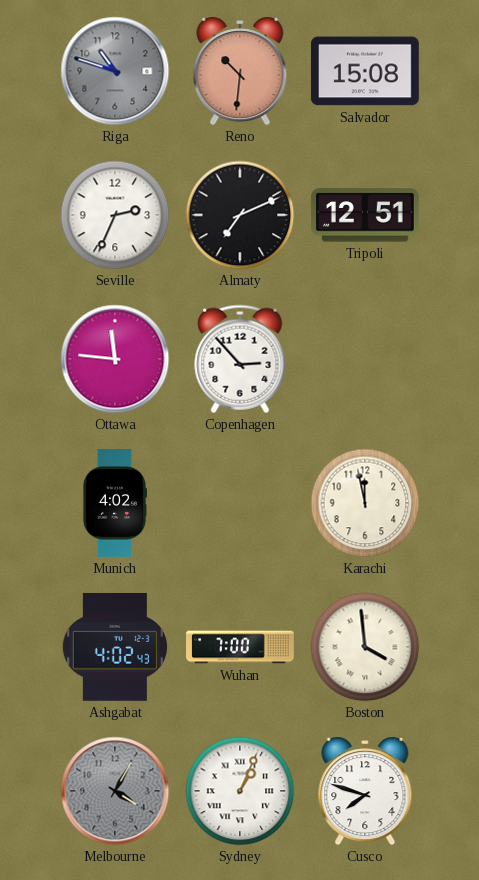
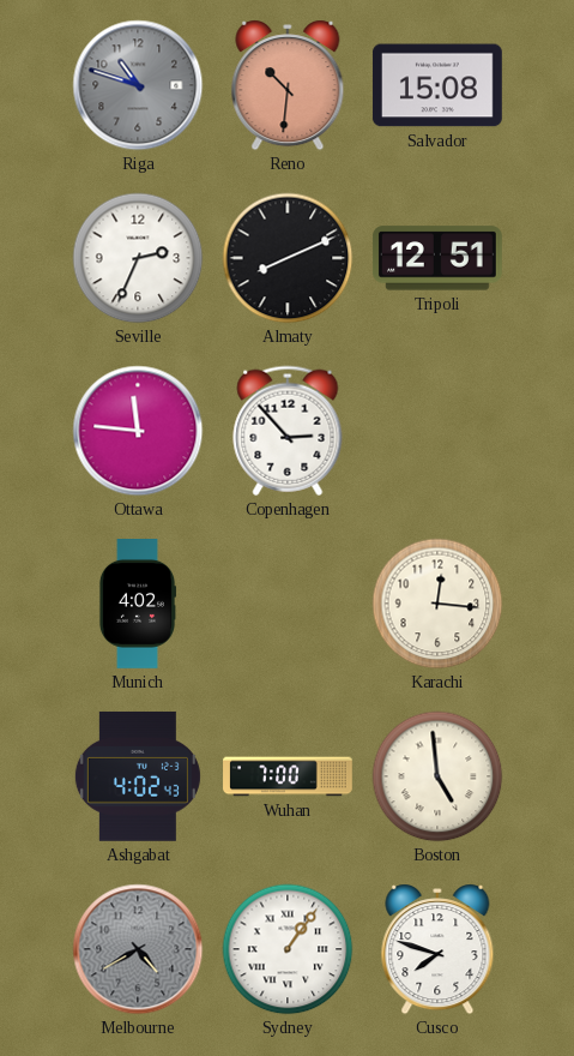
Almaty: 7:11 -> 8:11
Karachi: 11:58 -> 12:16
Boston: 3:59 -> 4:59
Melbourne: 4:05 -> 4:40
Sydney: 1:04 -> 1:06
